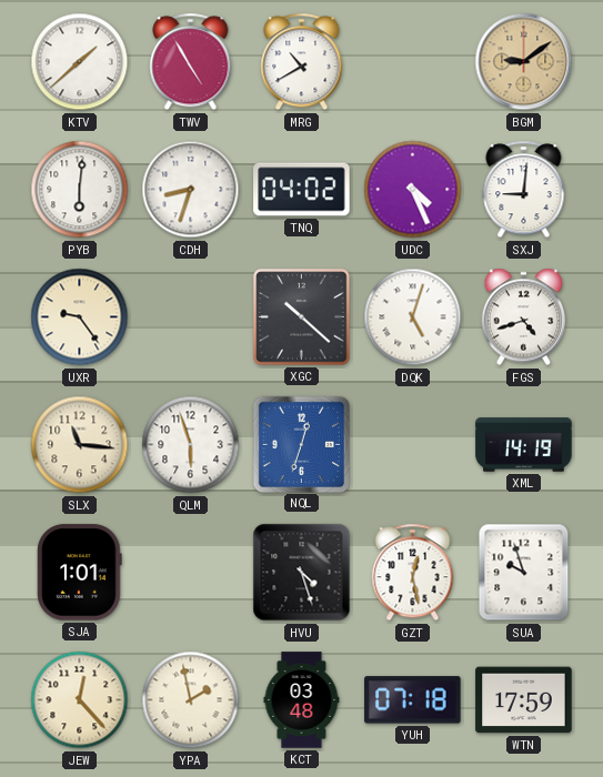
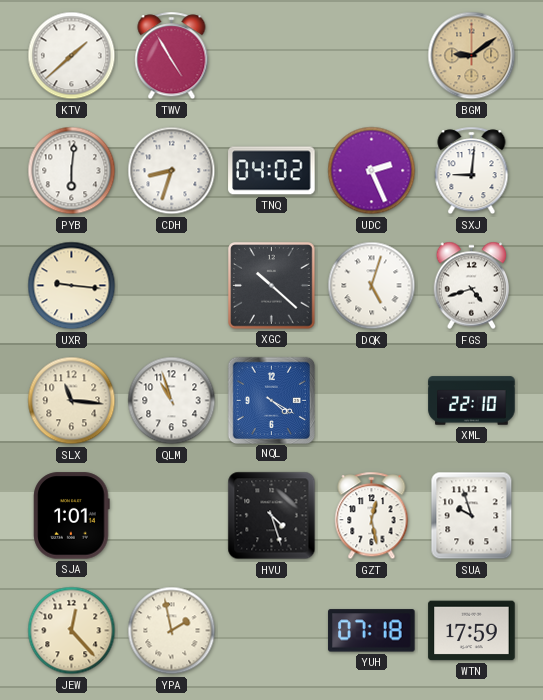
MRG: 10:40 -> none
UDC: 4:26 -> 2:26
UXR: 9:24 -> 9:16
QLM: 5:57 -> 10:57
NQL: 12:33 -> 4:20
XML: 14:19 -> 22:10
KCT: 03:48 -> none
